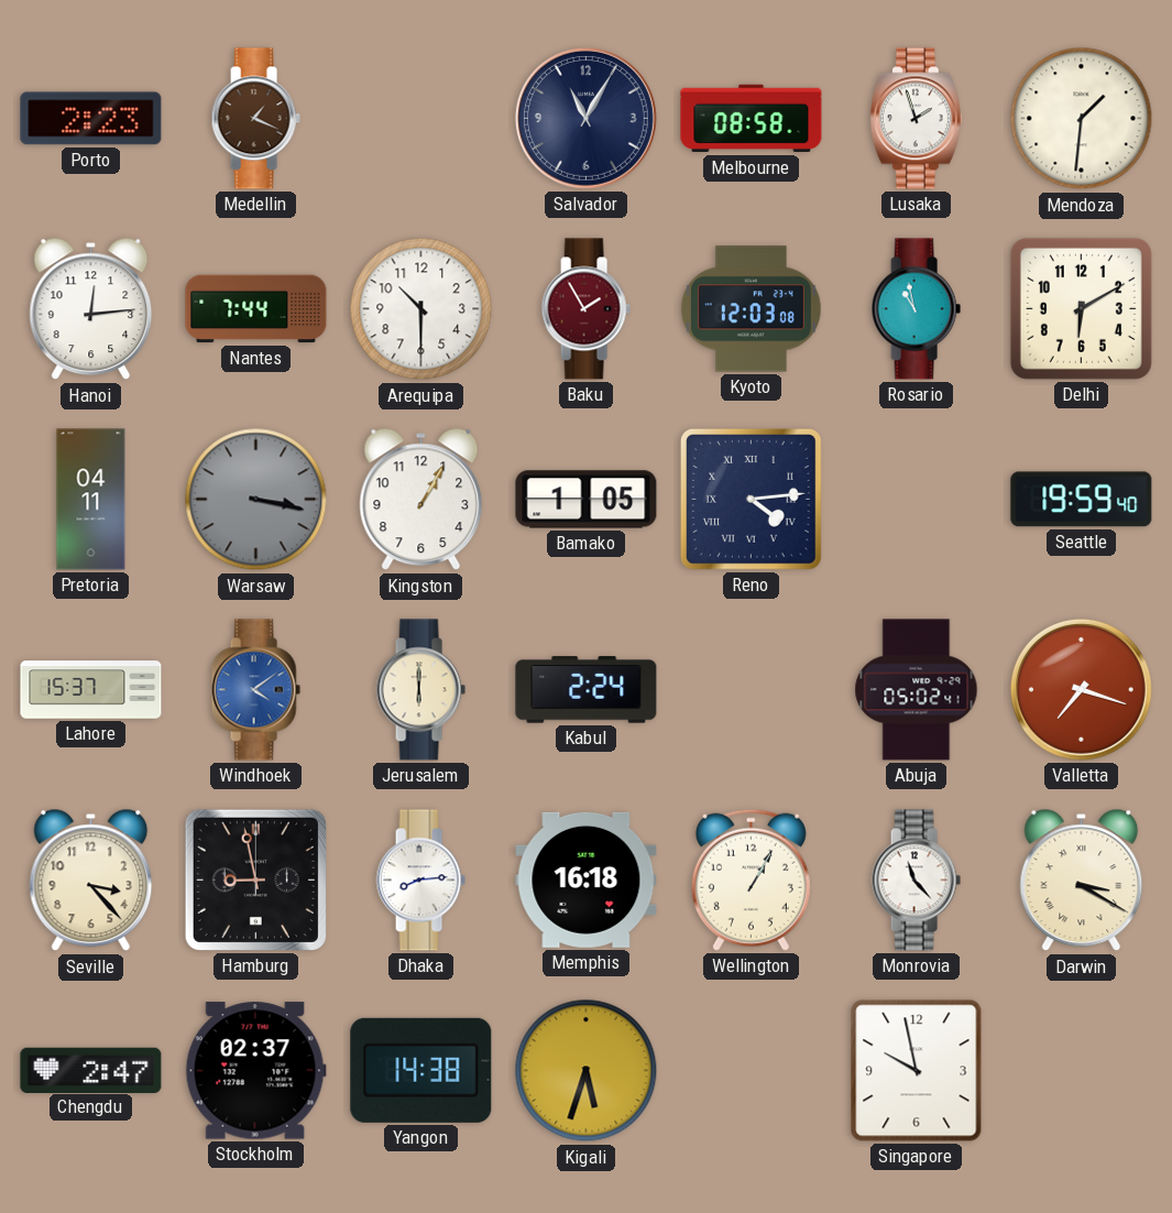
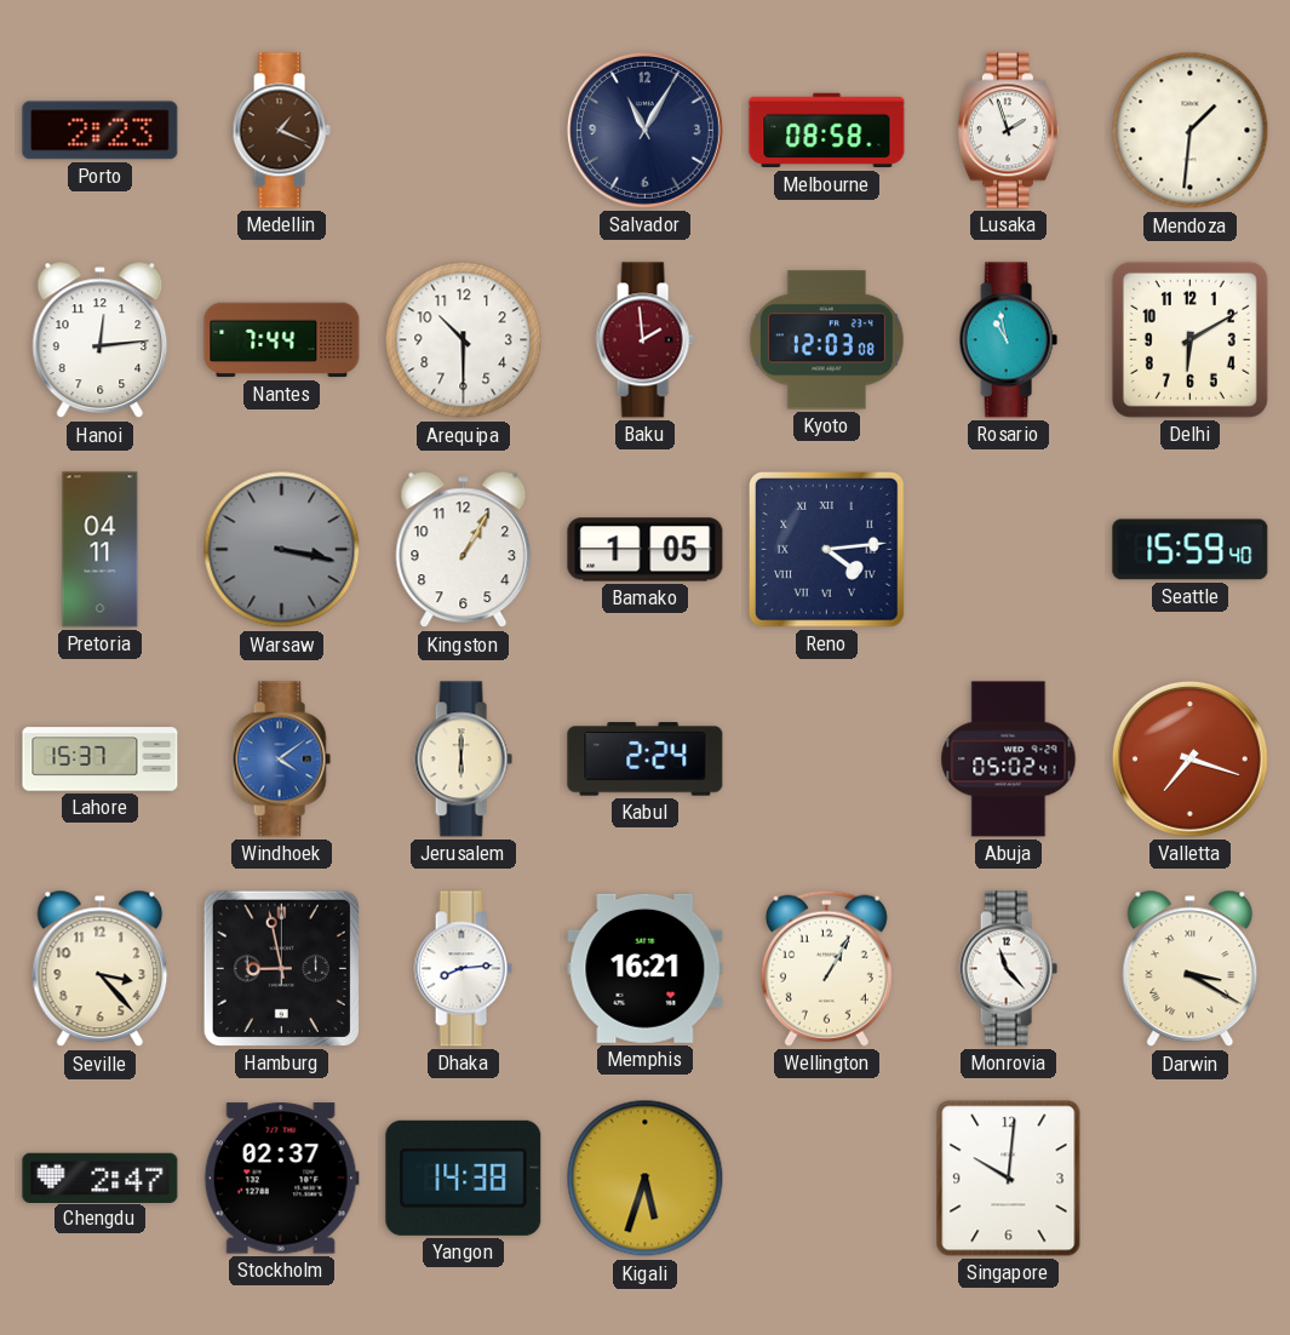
Baku: 1:55 -> 1:59
Seattle: 19:59 -> 15:59
Memphis: 16:18 -> 16:21
Singapore: 9:58 -> 10:01
